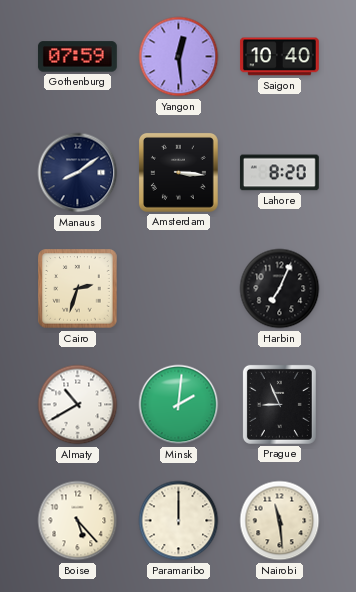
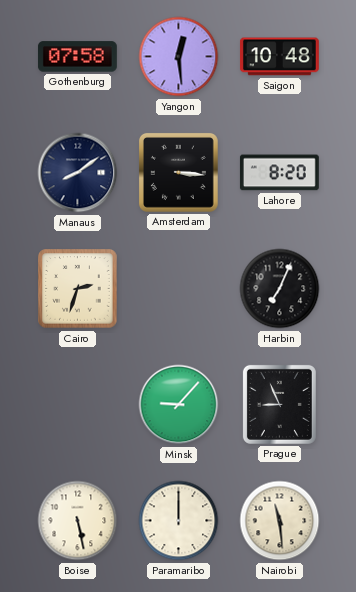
Gothenburg: 07:59 -> 07:58
Saigon: 10:40 -> 10:48
Almaty: 10:40 -> none
Minsk: 2:01 -> 9:07
Boise: 5:23 -> 5:28
